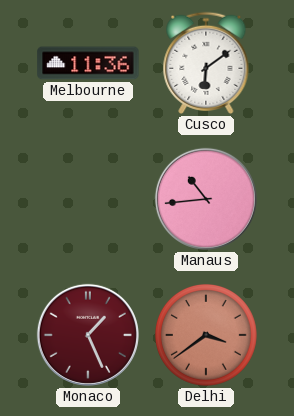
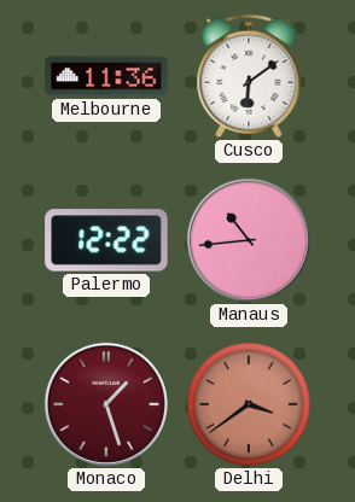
Palermo: none -> 12:22
Monaco: 1:26 -> 1:27
